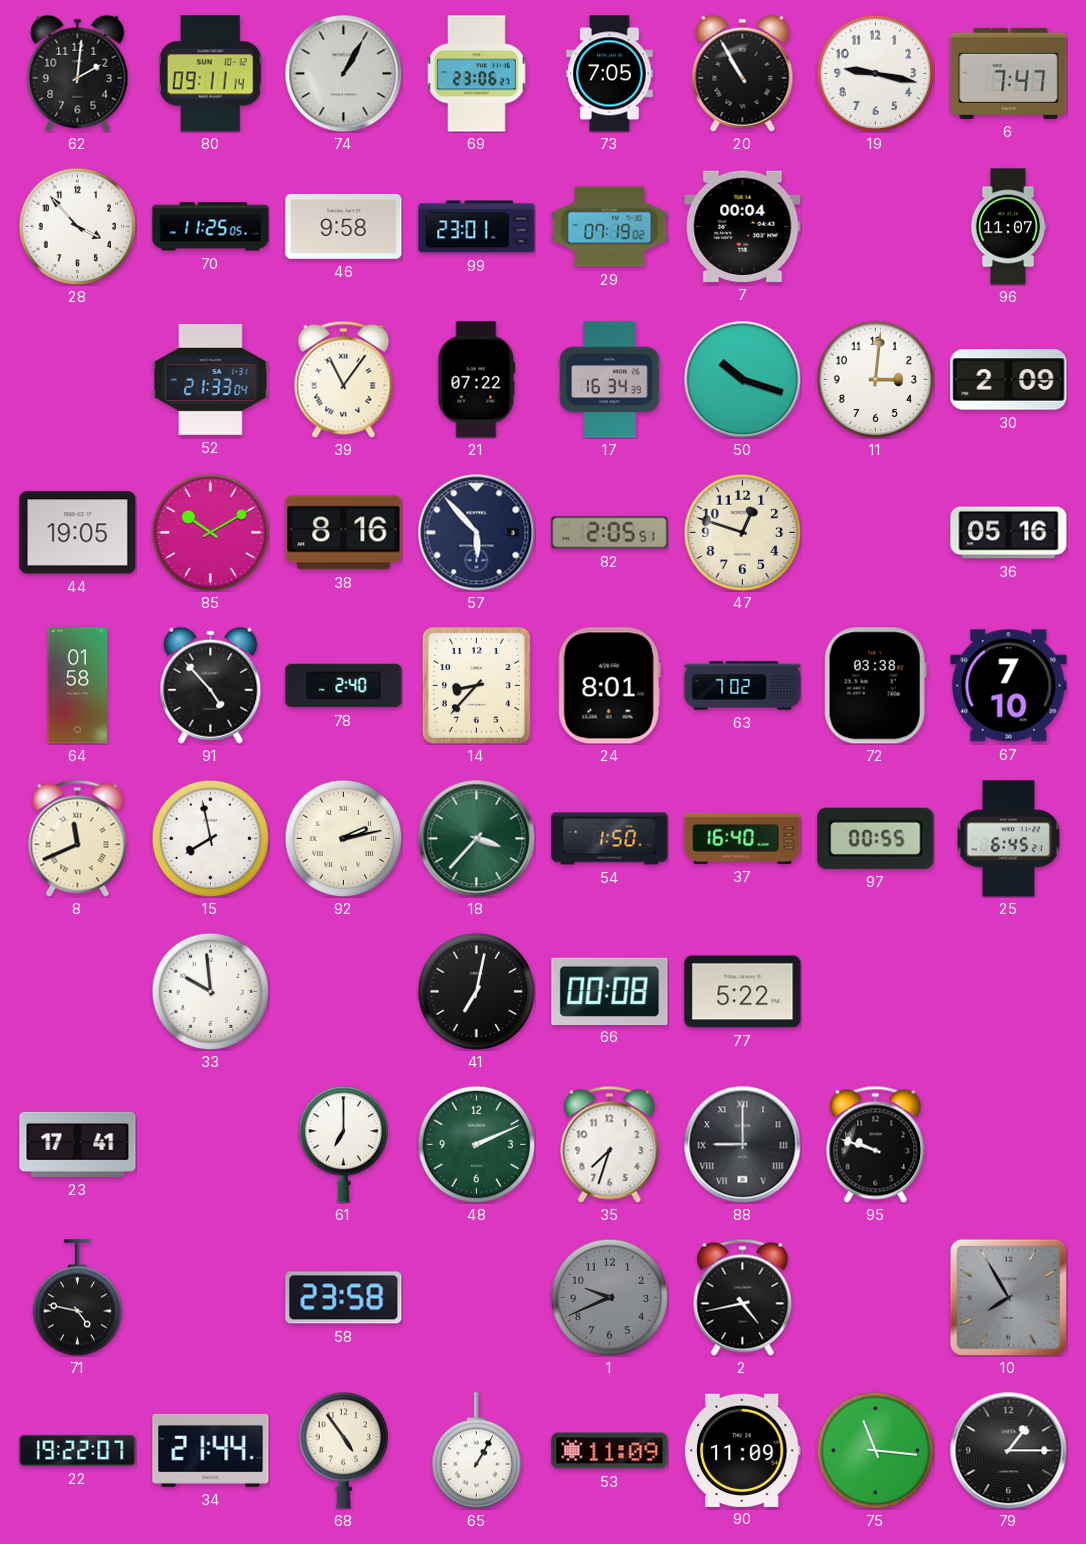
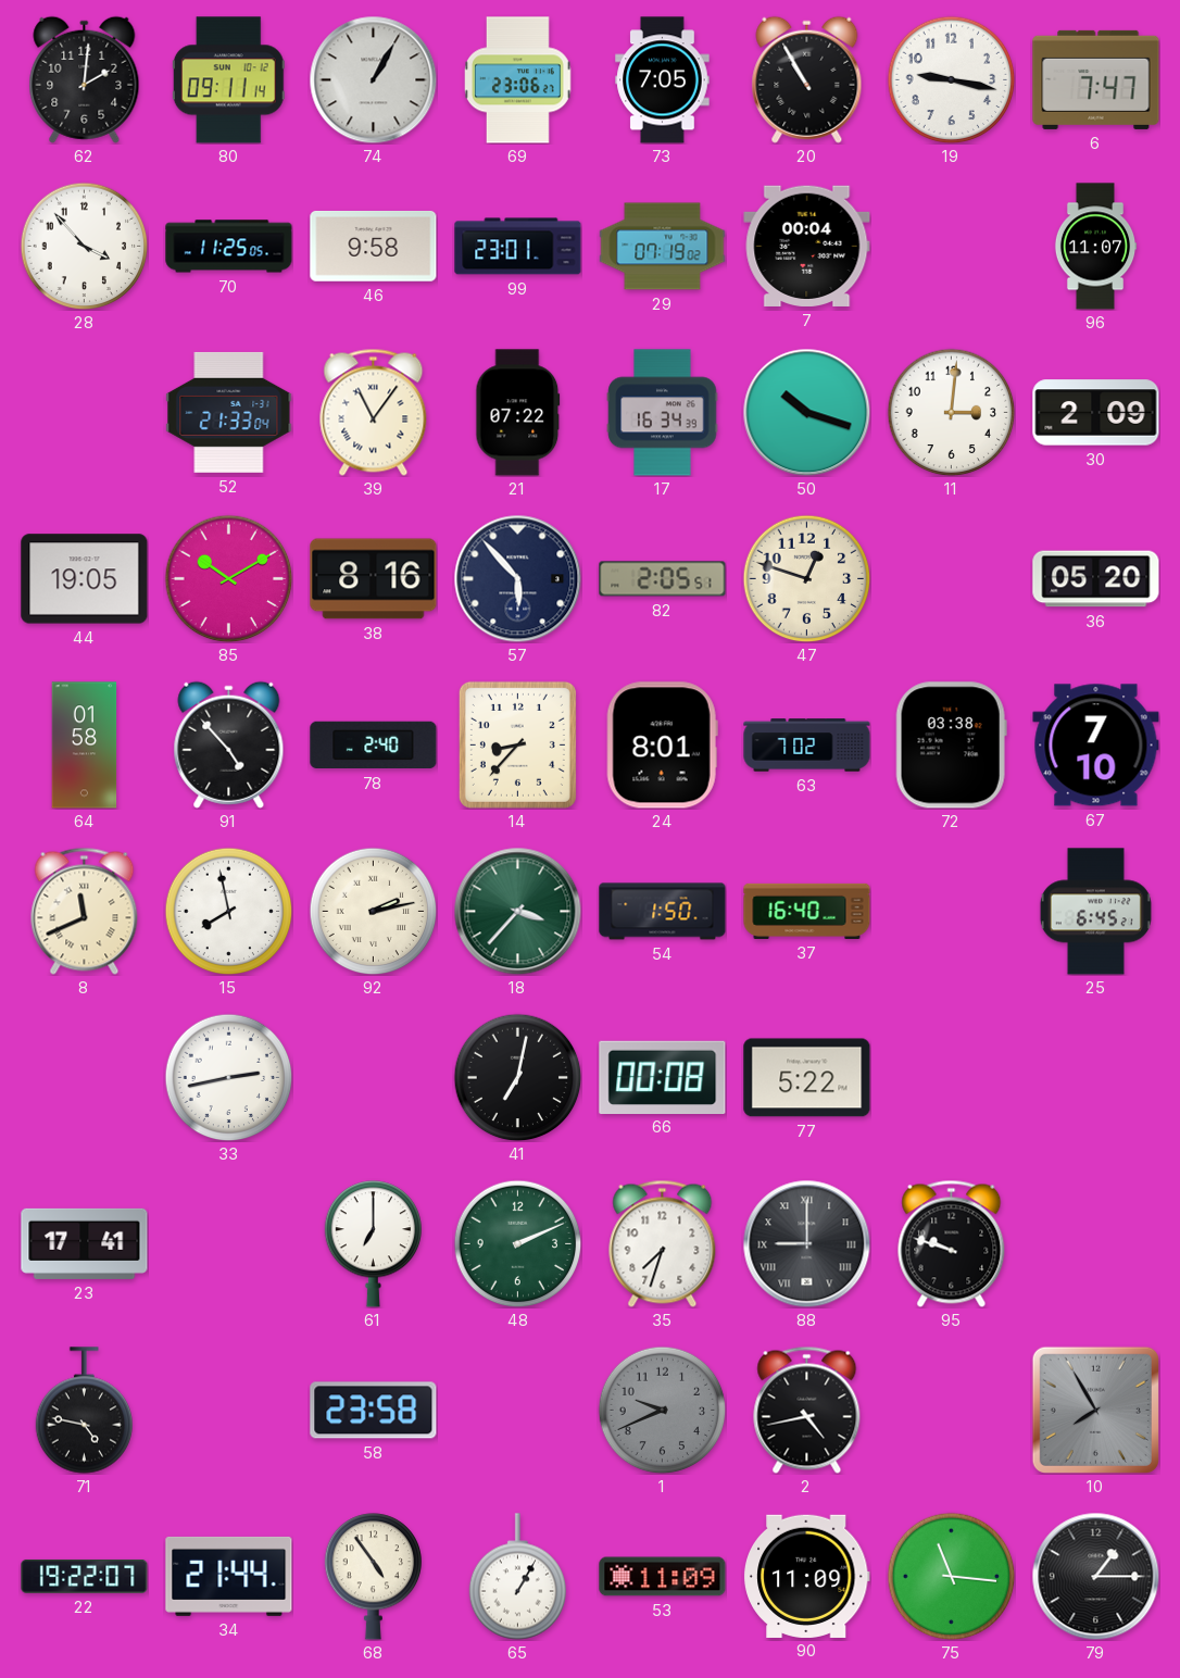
36: 05:16 -> 05:20
97: 00:55 -> none
33: 9:59 -> 2:43
